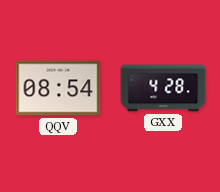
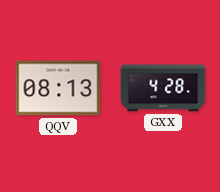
QQV: 08:54 -> 08:13
